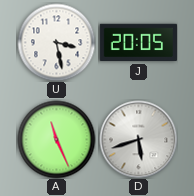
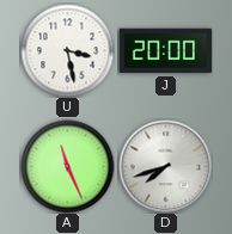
J: 20:05 -> 20:00
D: 5:42 -> 7:42
